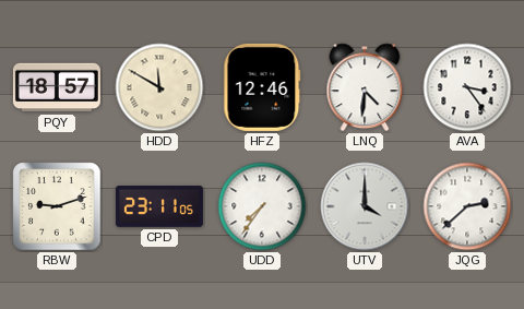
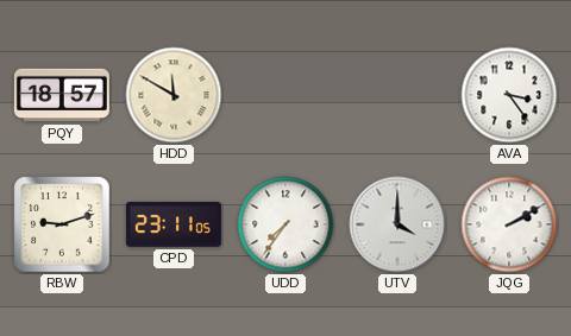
HFZ: 12:46 -> none
LNQ: 4:31 -> none
JQG: 2:38 -> 2:10
